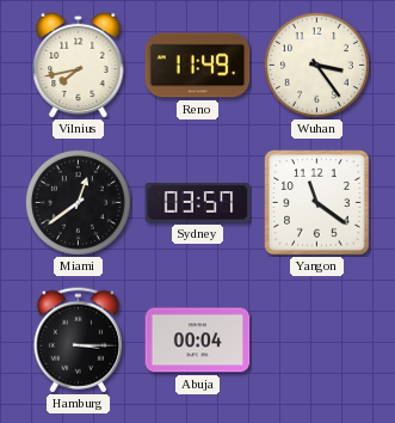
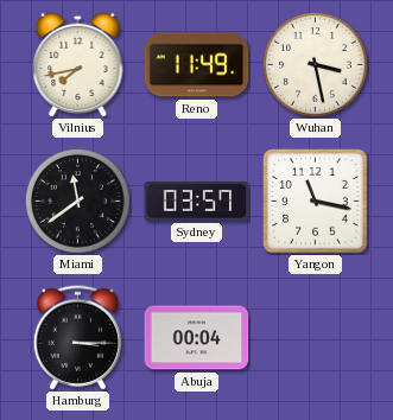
Wuhan: 3:24 -> 3:28
Miami: 12:39 -> 11:39
Yangon: 11:21 -> 11:17
